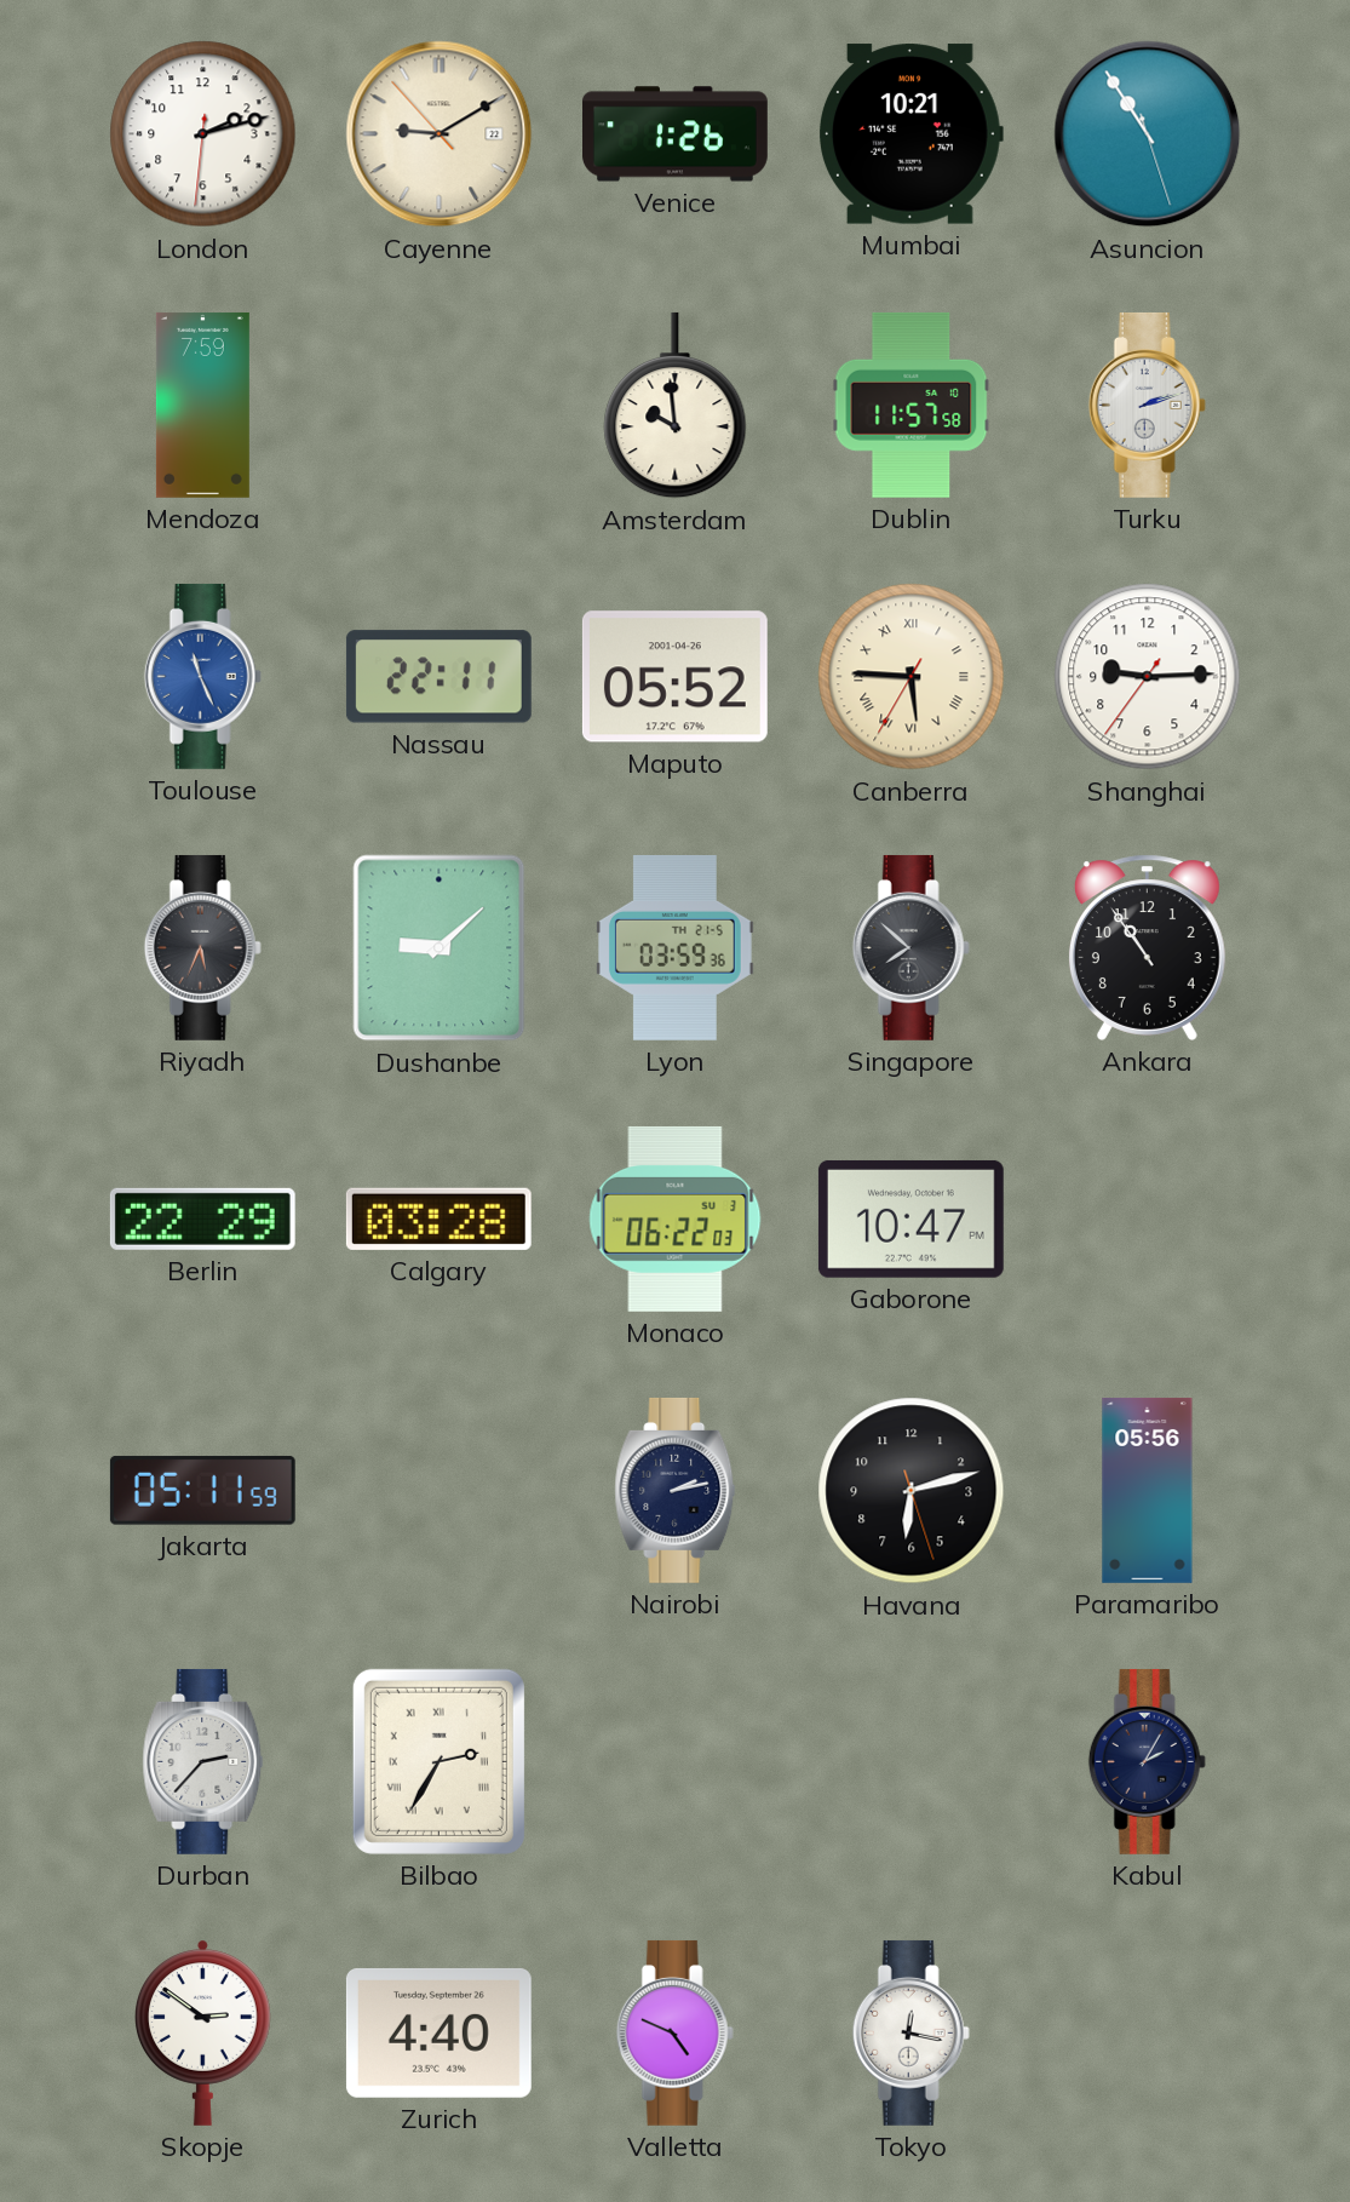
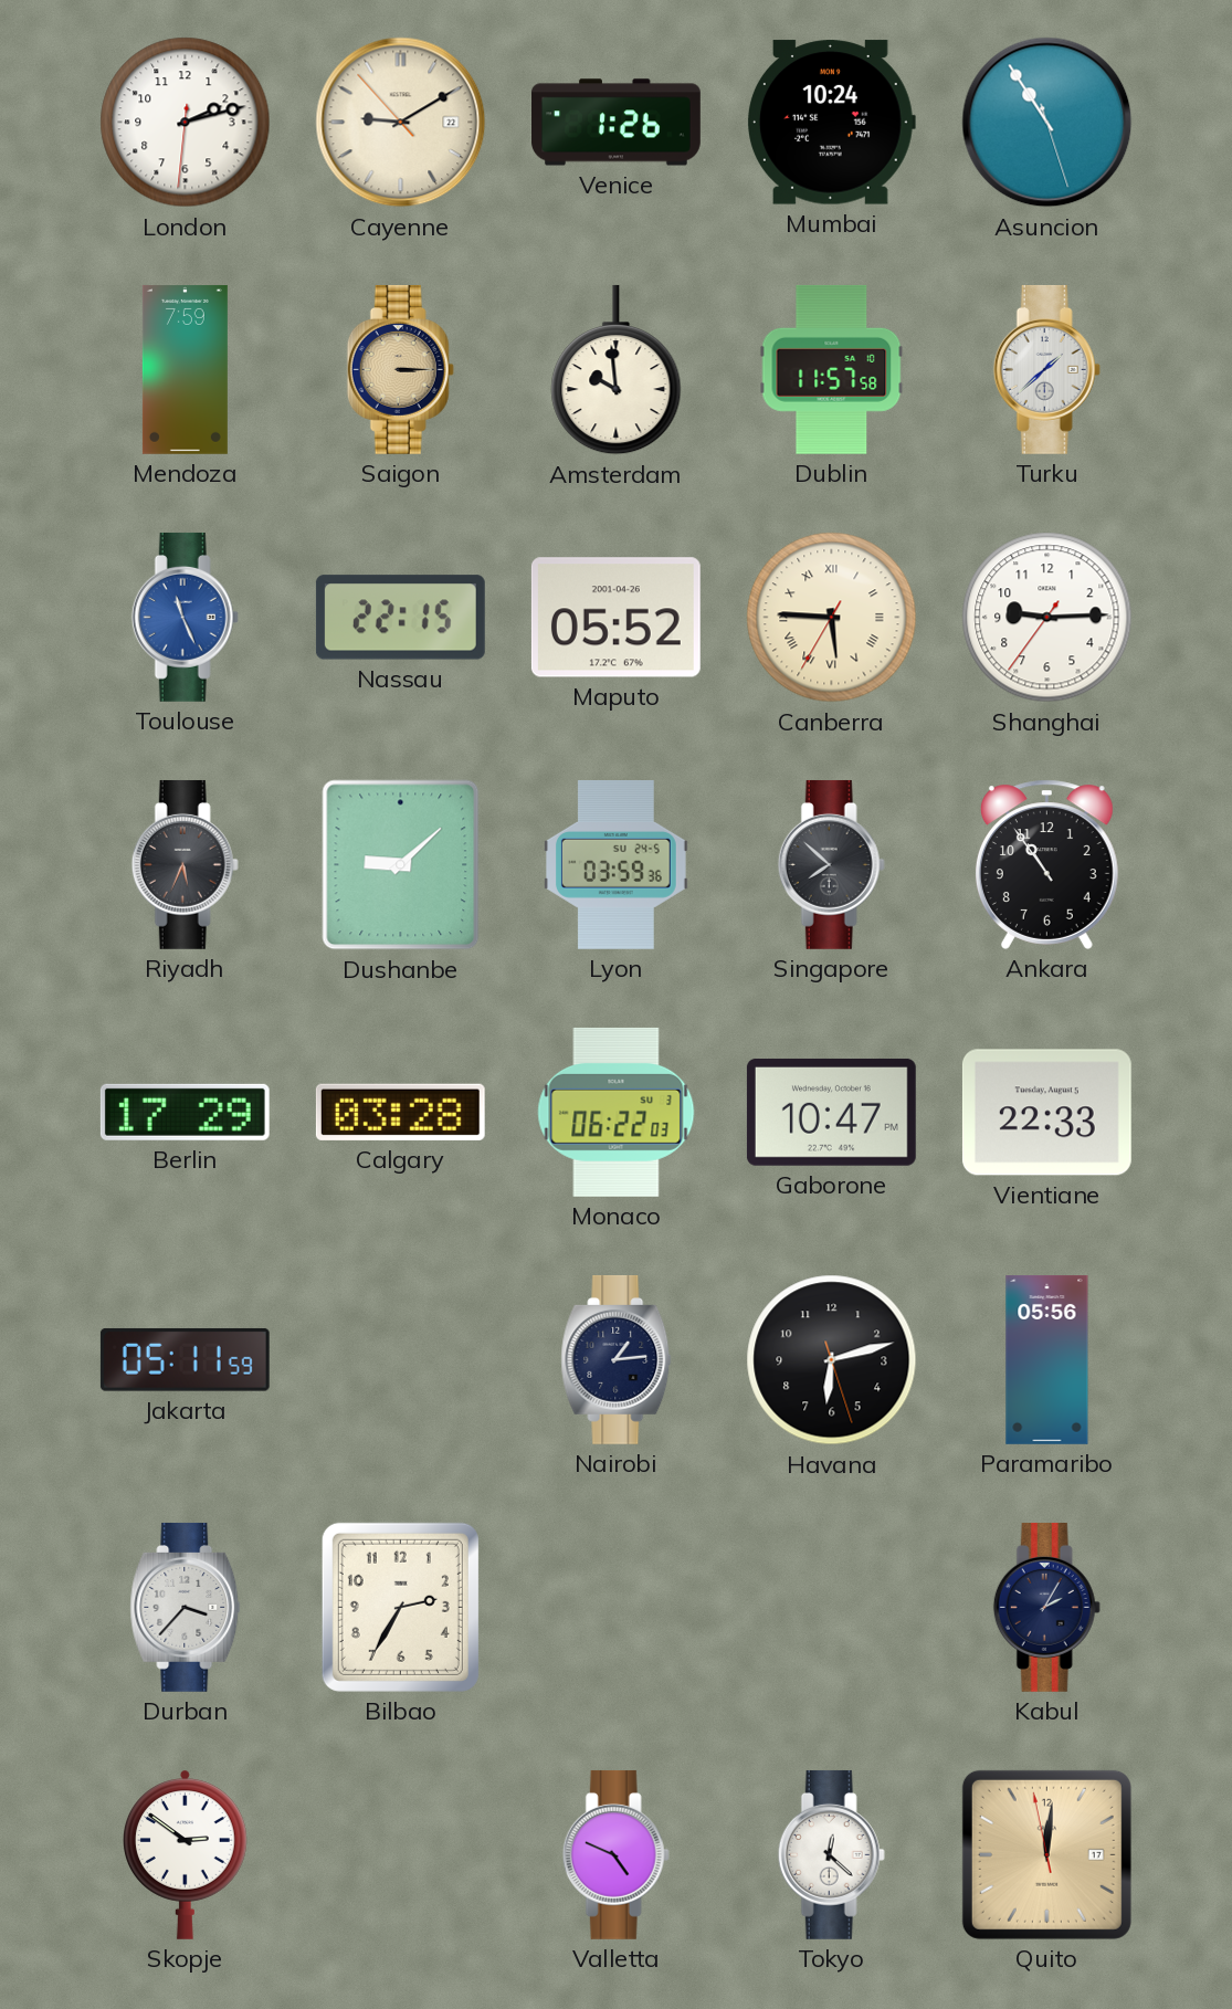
Mumbai: 10:21 -> 10:24
Saigon: none -> 3:15
Turku: 2:12 -> 1:38
Nassau: 22:11 -> 22:15
Lyon date: TH 21-5 -> SU 24-5
Berlin: 22:29 -> 17:29
Vientiane: none -> 22:33
Nairobi: 2:13 -> 1:14
Durban: 2:37 -> 3:37
Bilbao numerals: Roman -> Arabic
Zurich: 4:40 -> none
Tokyo: 12:17 -> 12:22
Quito: none -> 12:00
